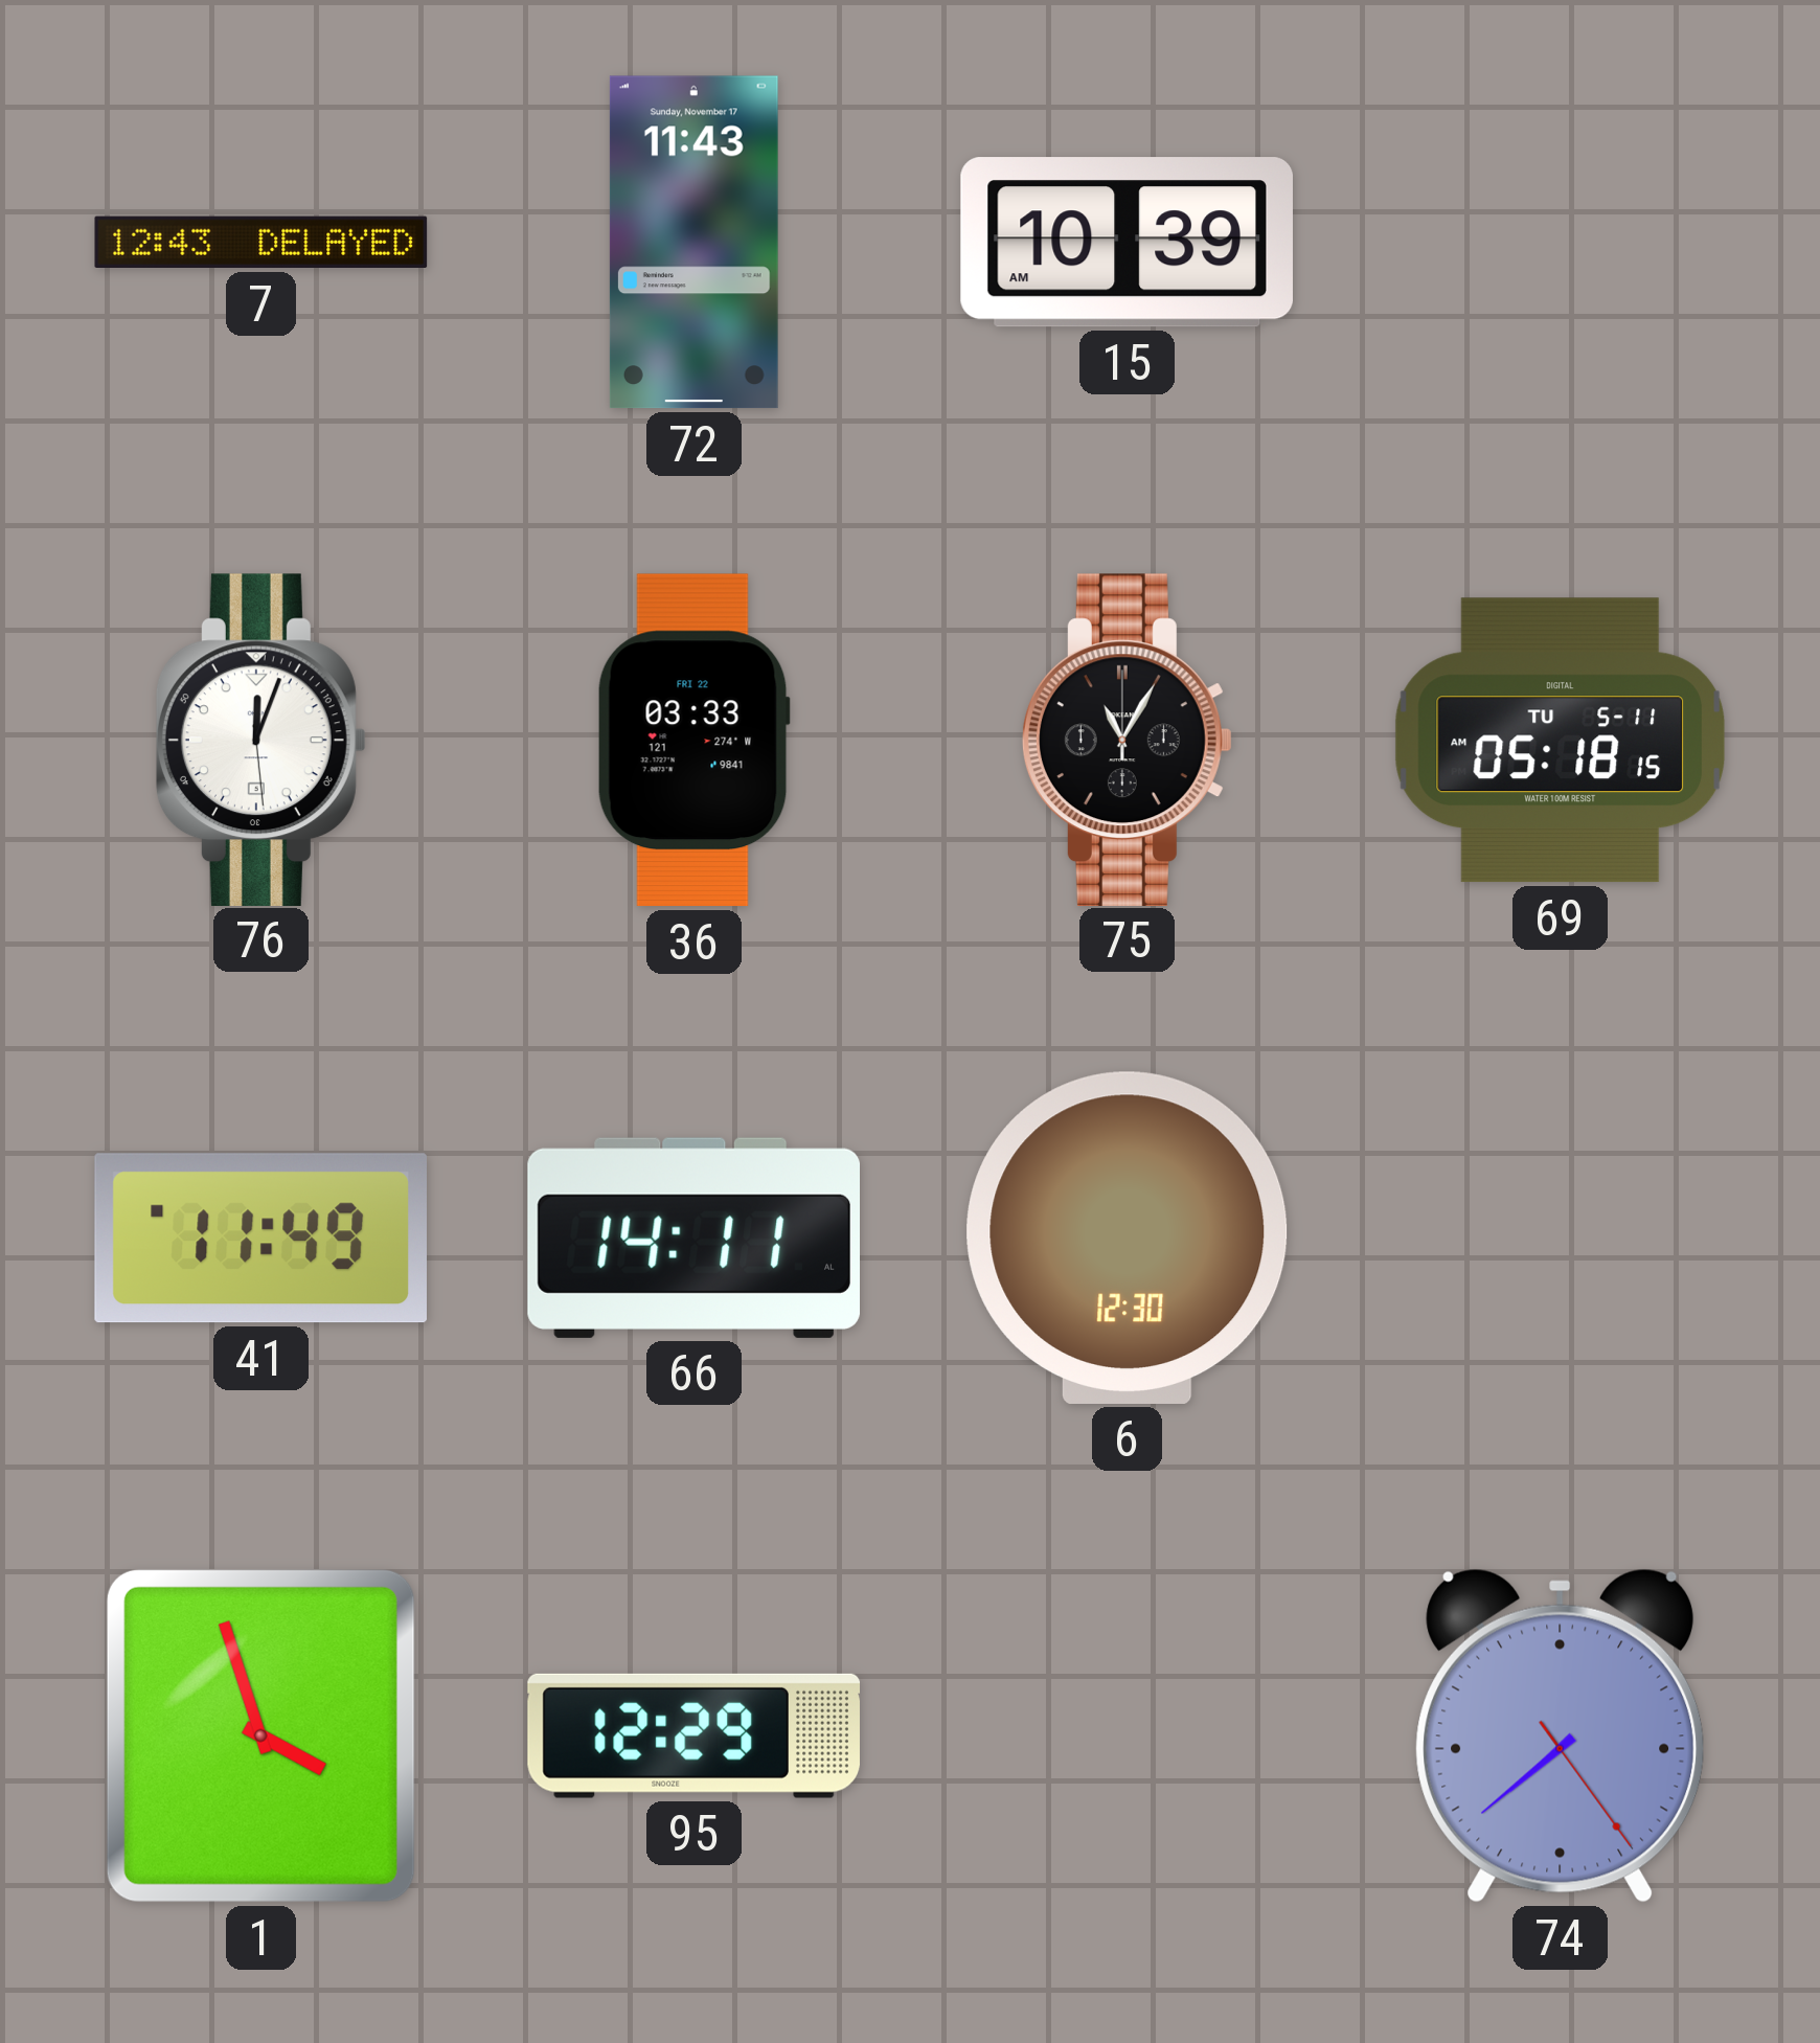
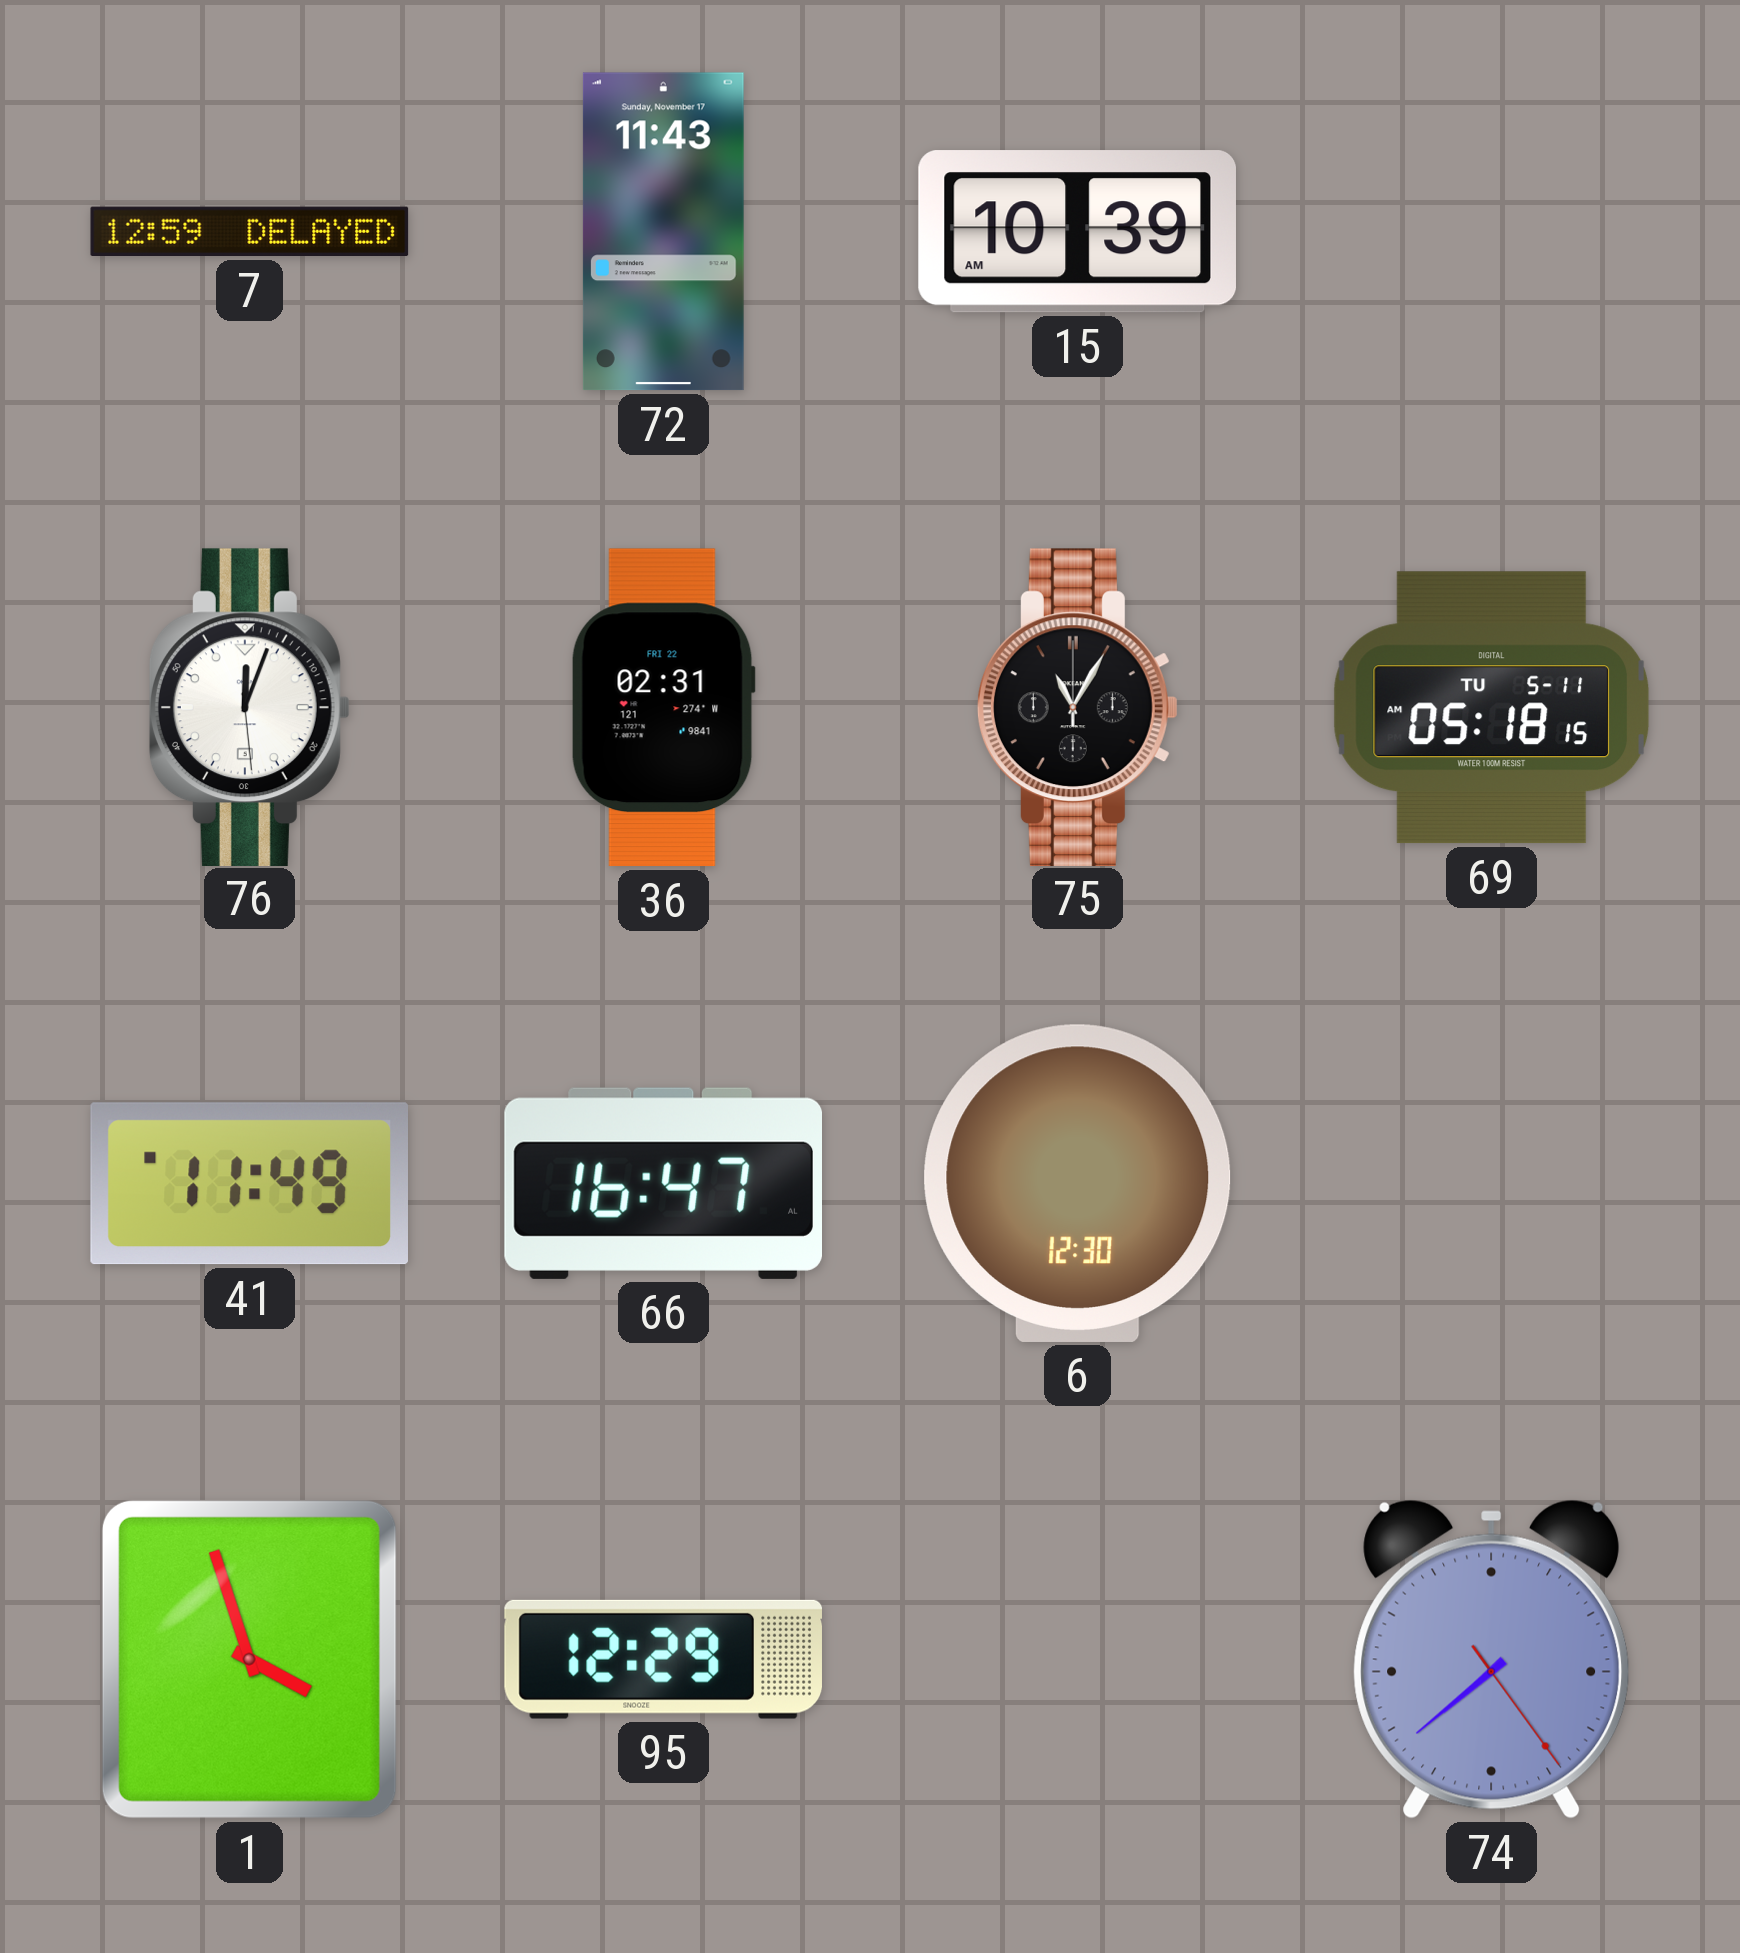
7: 12:43 -> 12:59
36: 03:33 -> 02:31
66: 14:11 -> 16:47
